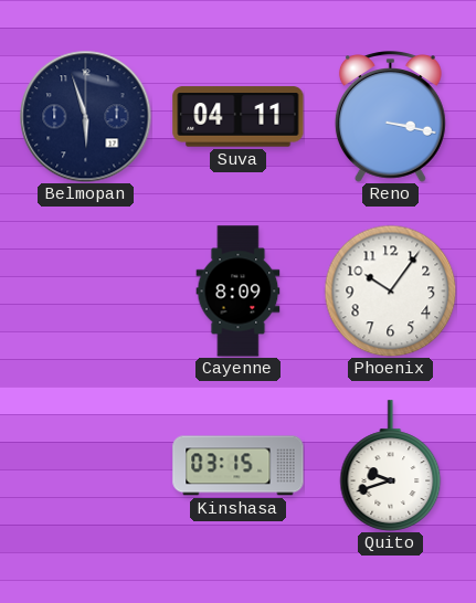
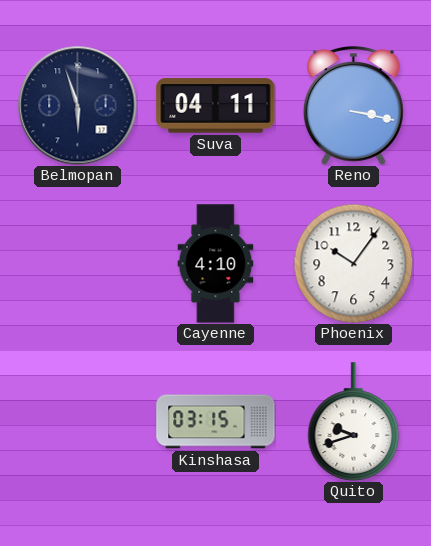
Cayenne: 8:09 -> 4:10
